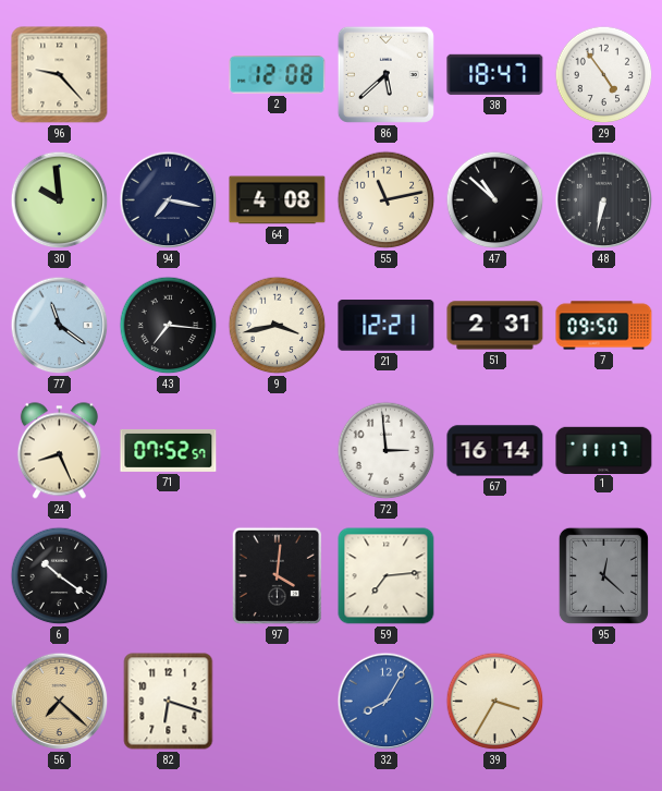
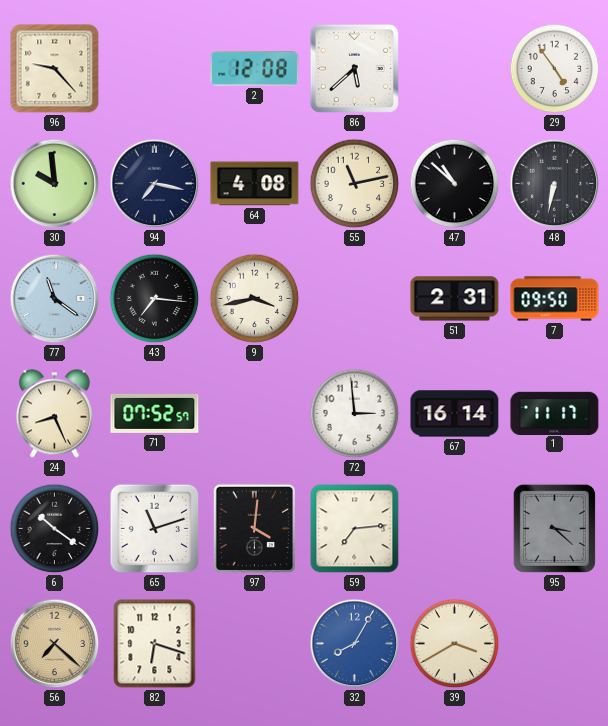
38: 18:47 -> none
21: 12:21 -> none
65: none -> 11:12
95: 12:22 -> 3:22
39: 3:35 -> 3:40
